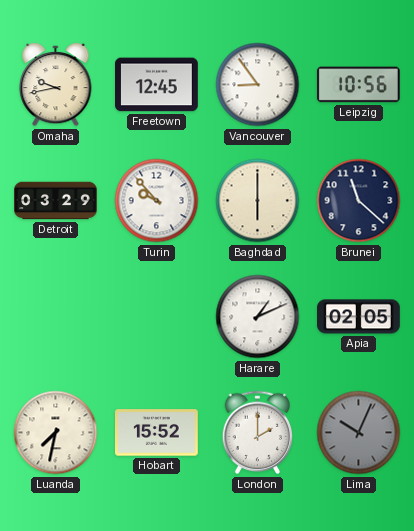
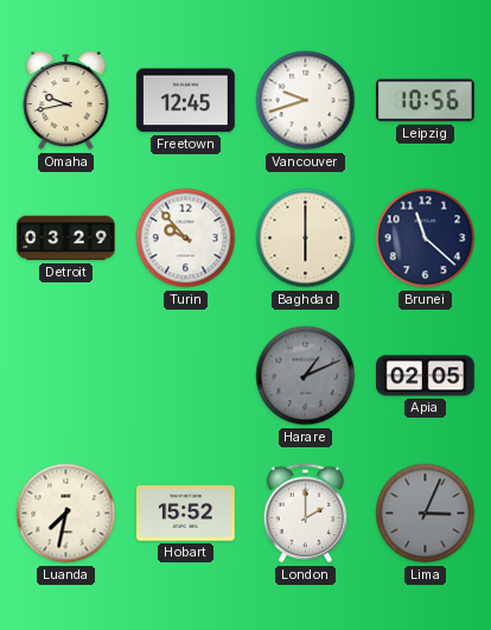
Vancouver: 8:54 -> 9:42
Harare dial: white -> grey
Lima: 10:04 -> 3:04
